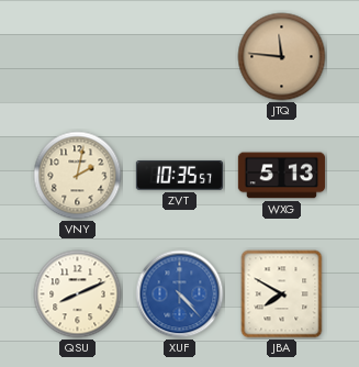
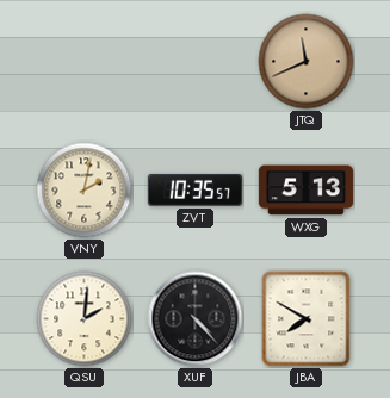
JTQ: 11:46 -> 11:41
QSU: 8:11 -> 2:01
XUF dial: blue -> black
